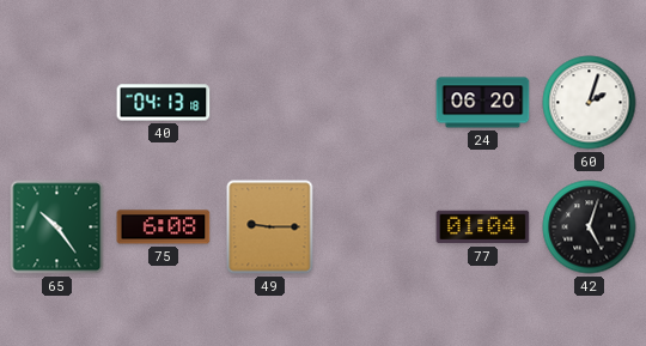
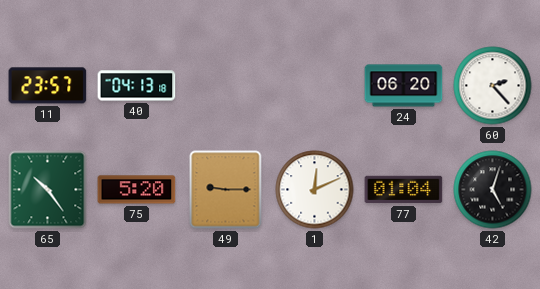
11: none -> 23:57
60: 2:03 -> 2:23
75: 6:08 -> 5:20
1: none -> 12:11
